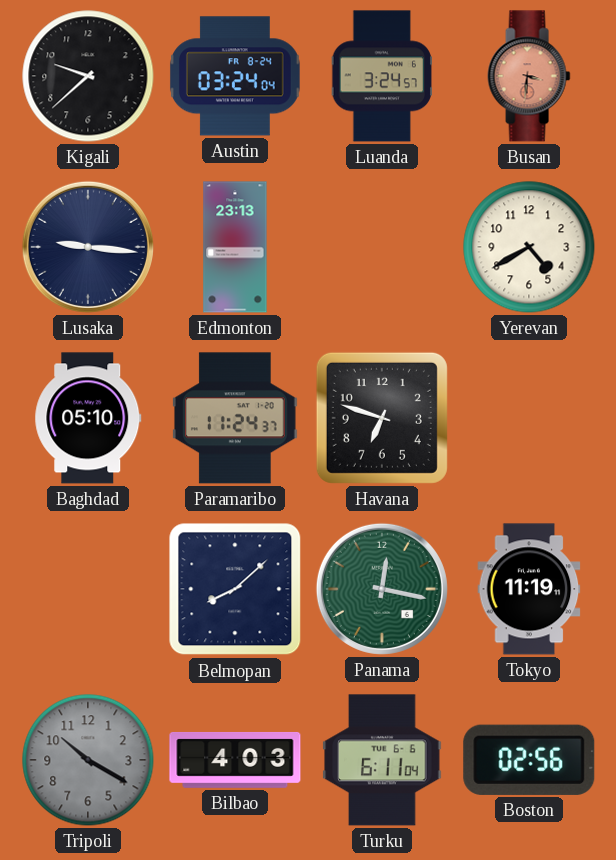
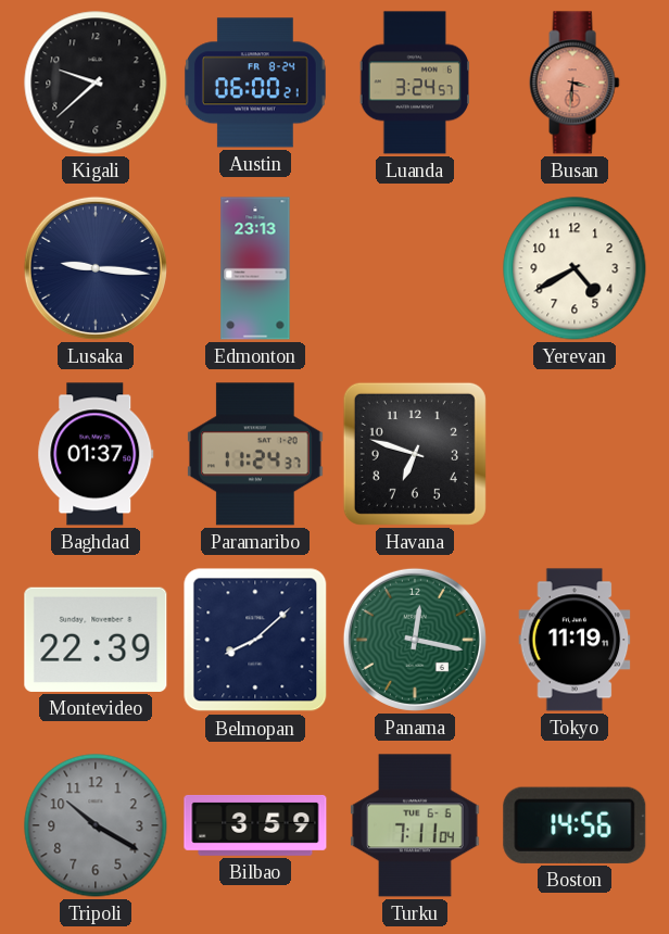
Austin: 03:24 -> 06:00
Baghdad: 05:10 -> 01:37
Montevideo: none -> 22:39
Bilbao: 4:03 -> 3:59
Turku: 6:11 -> 7:11
Boston: 02:56 -> 14:56
